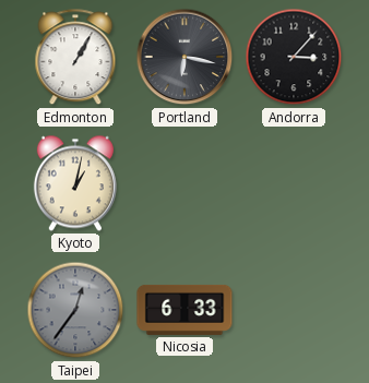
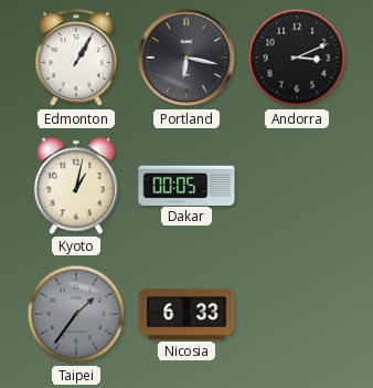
Andorra: 3:07 -> 3:11
Dakar: none -> 00:05
Taipei: 12:36 -> 1:36
